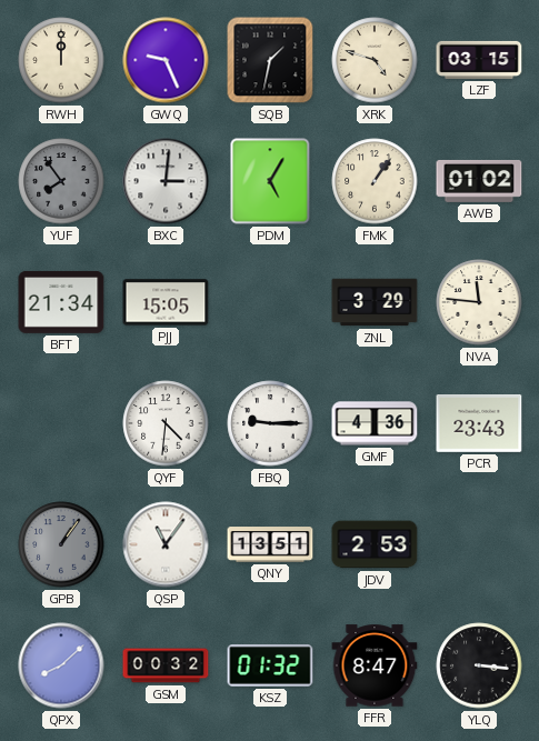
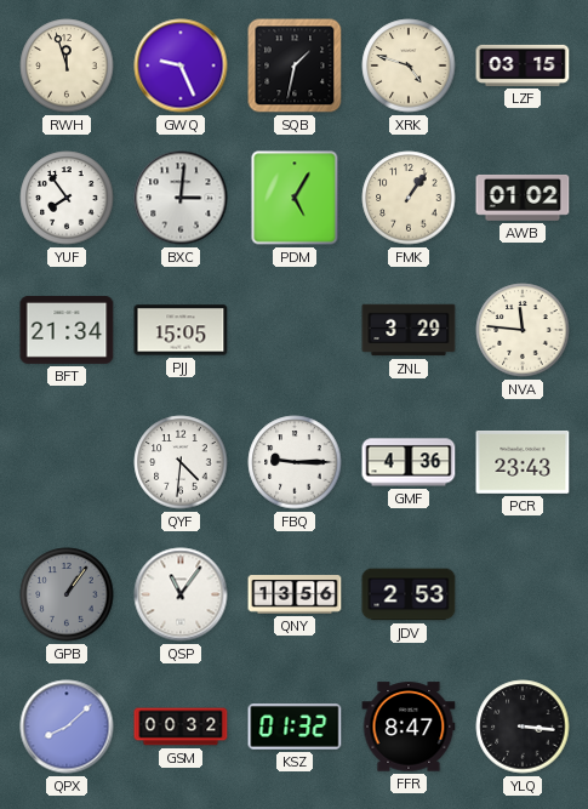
RWH: 12:00 -> 11:57
YUF dial: grey -> white
QNY: 13:51 -> 13:56
